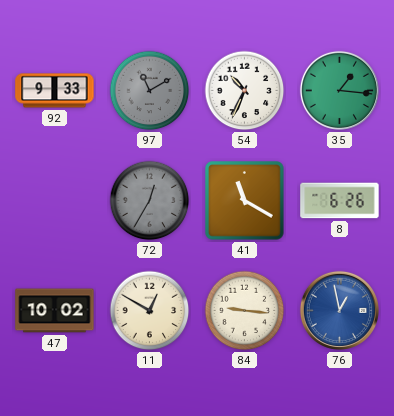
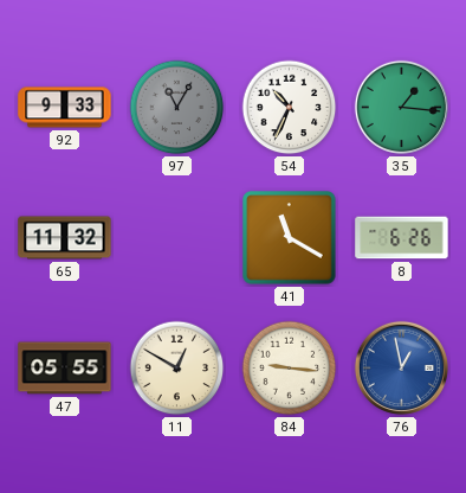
97: 11:10 -> 11:05
65: none -> 11:32
72: 12:35 -> none
47: 10:02 -> 05:55
